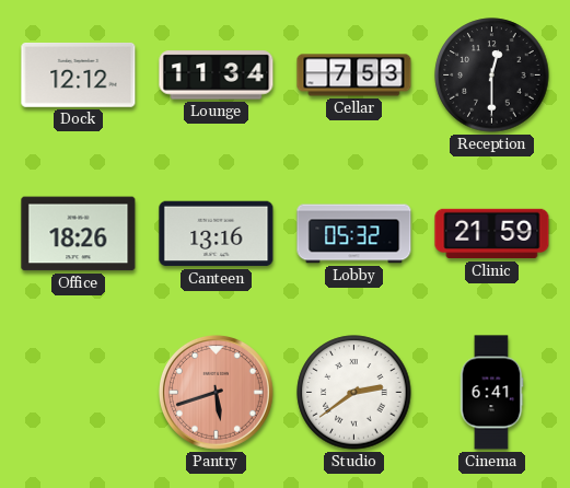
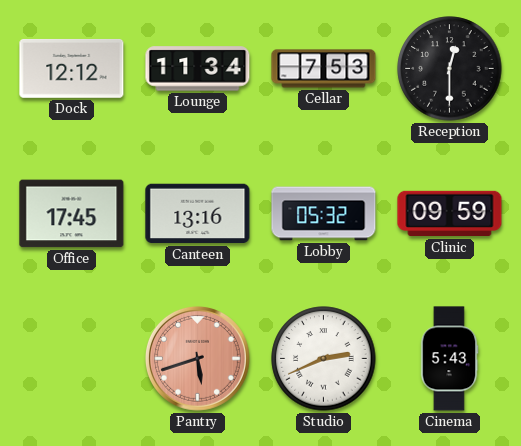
Office: 18:26 -> 17:45
Clinic: 21:59 -> 09:59
Studio: 2:39 -> 2:41
Cinema: 6:41 -> 5:43
